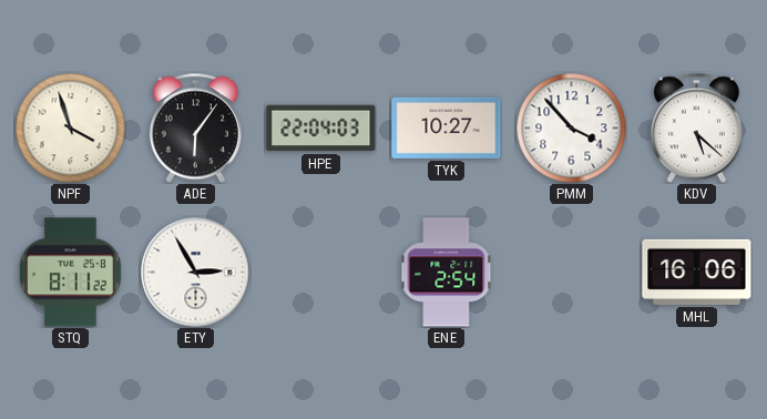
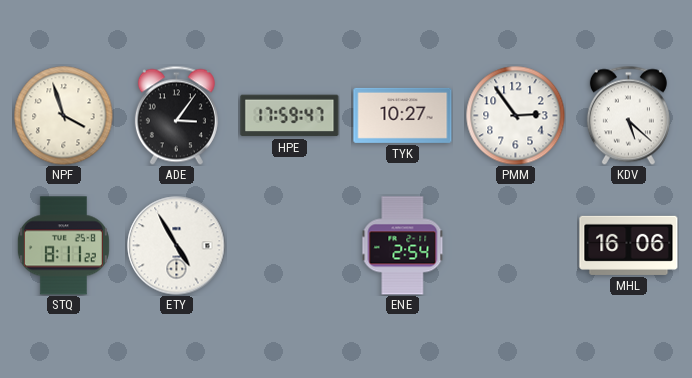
ADE: 6:06 -> 3:06
HPE: 22:04 -> 17:59
PMM: 3:53 -> 2:54
ETY: 2:55 -> 4:55
